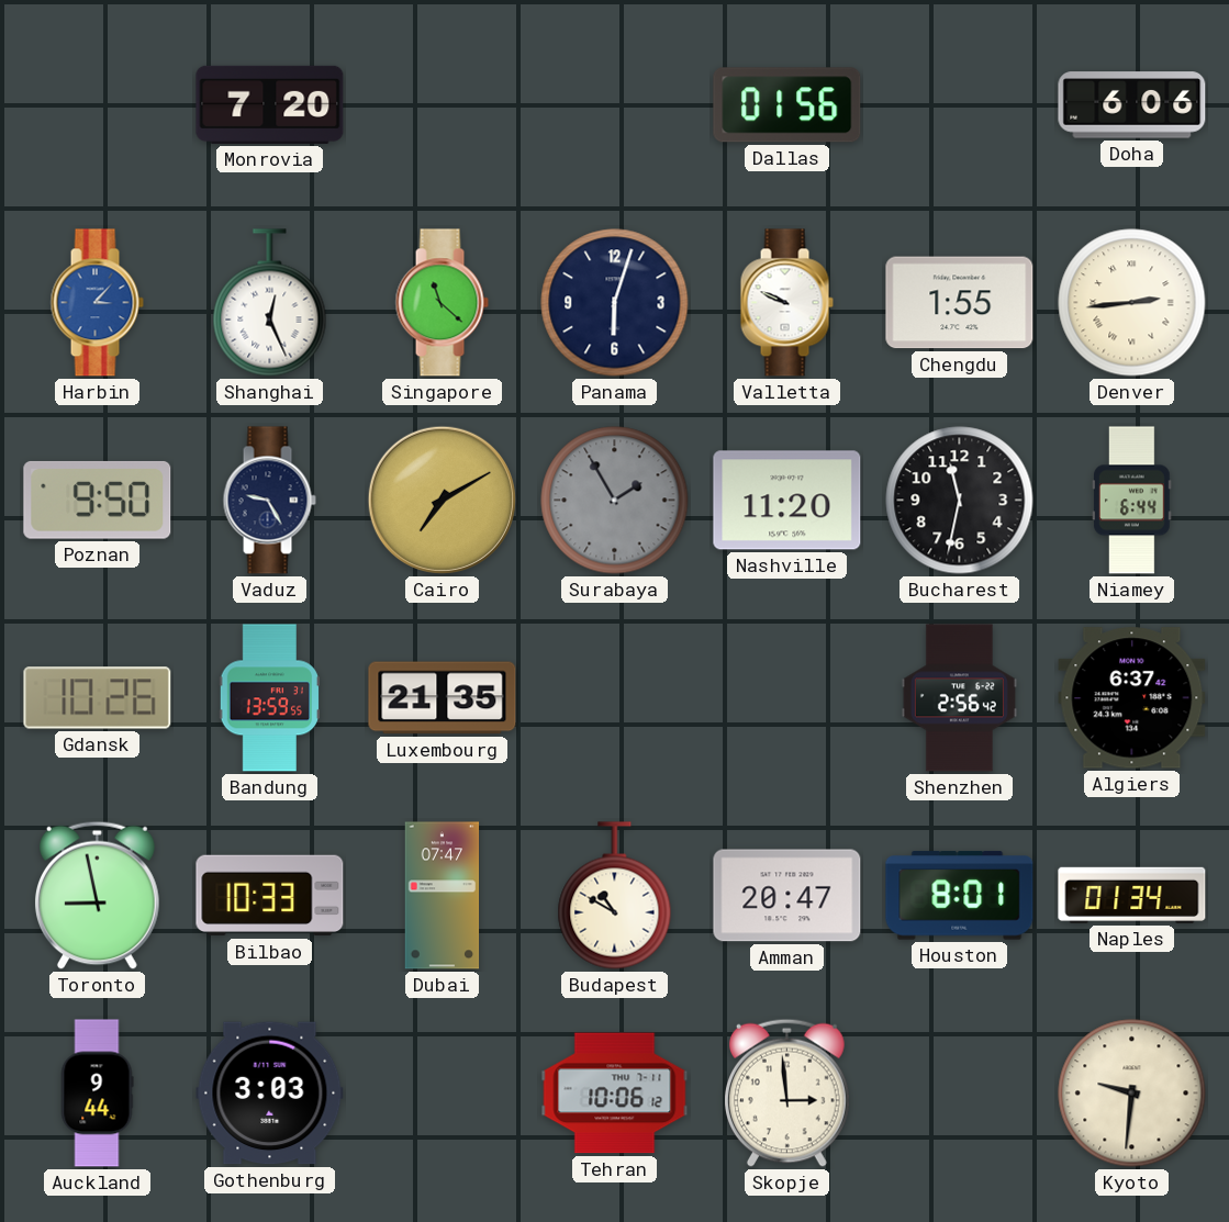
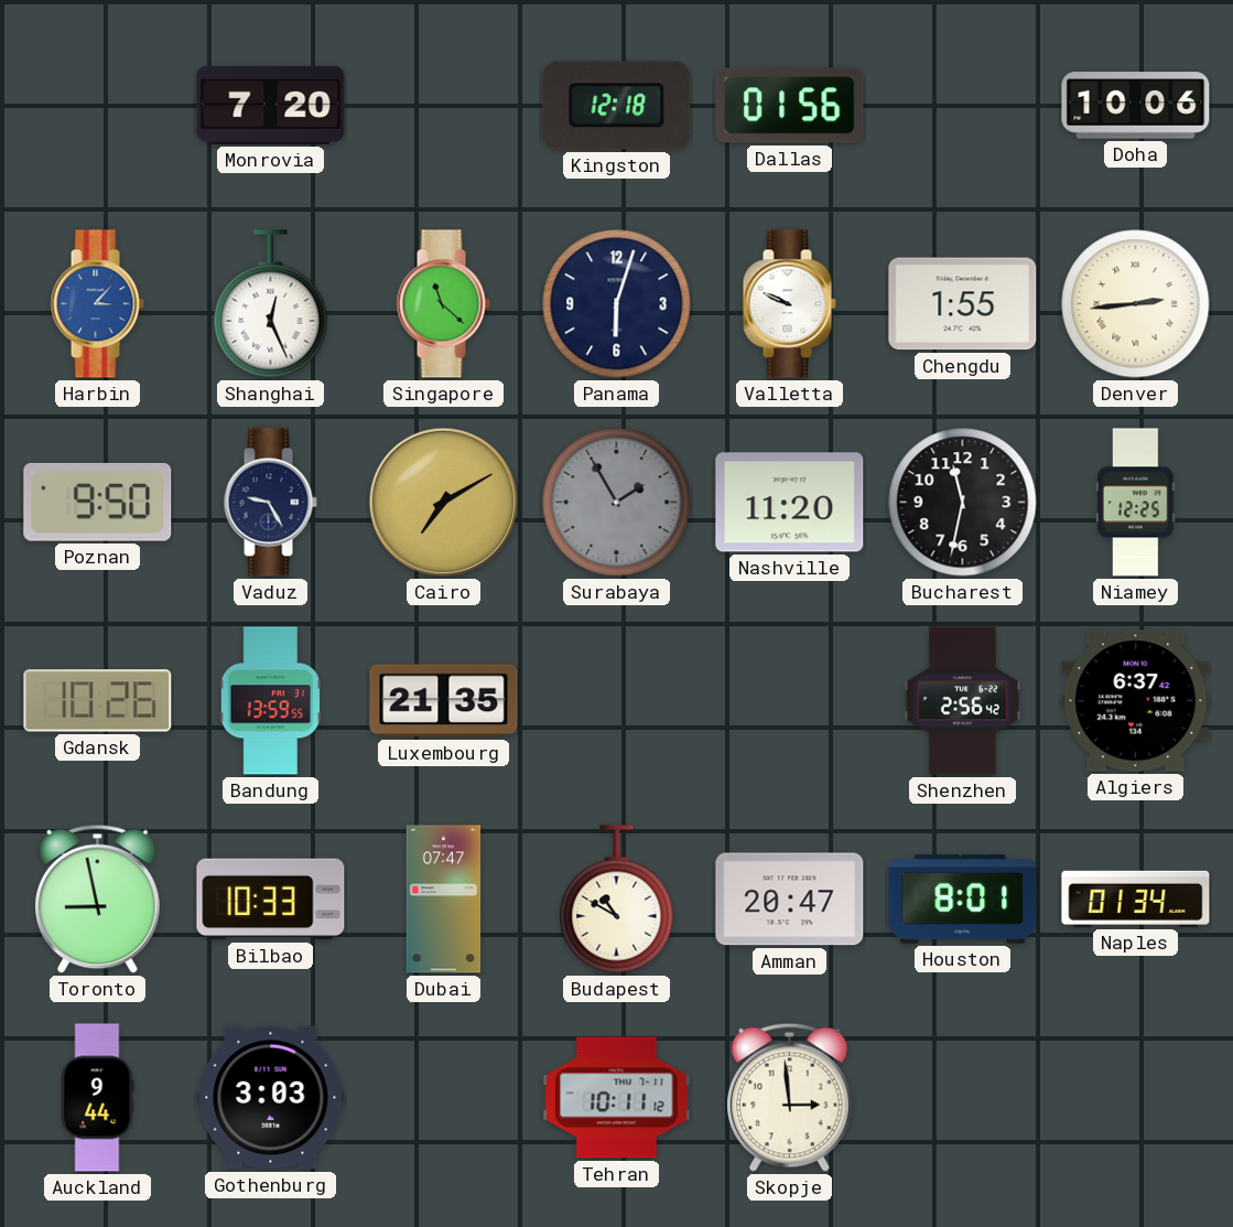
Kingston: none -> 12:18
Doha: 6:06 -> 10:06
Niamey: 6:44 -> 12:25
Tehran: 10:06 -> 10:11
Kyoto: 9:31 -> none
